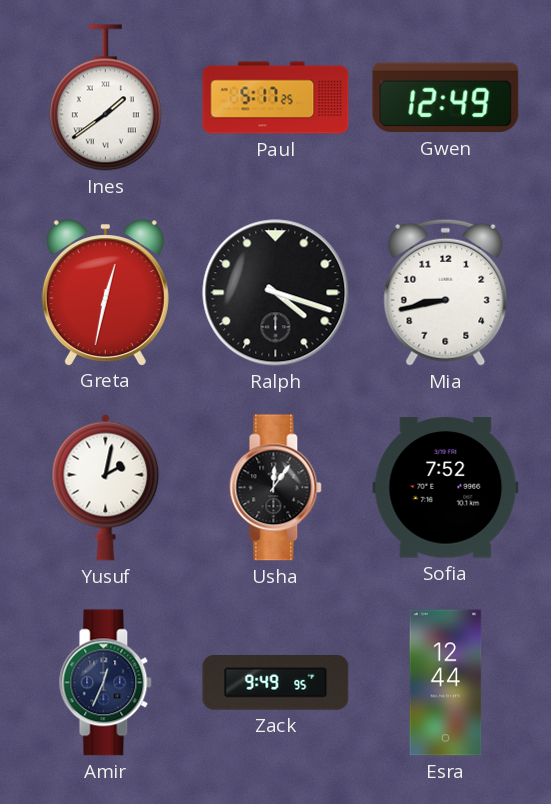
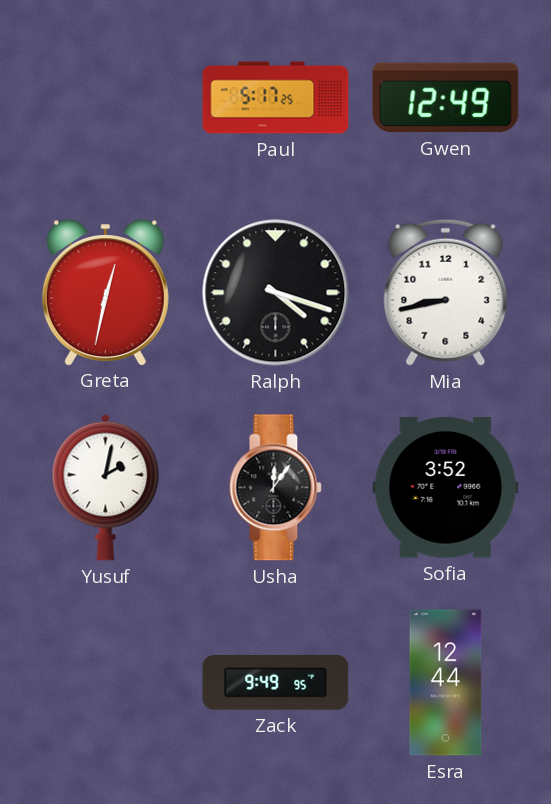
Ines: 1:39 -> none
Sofia: 7:52 -> 3:52
Amir: 12:34 -> none
